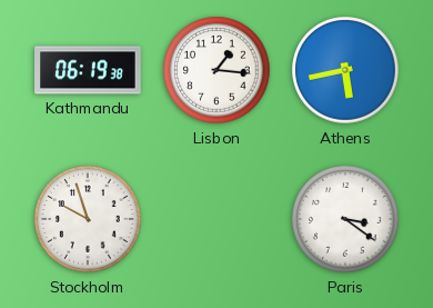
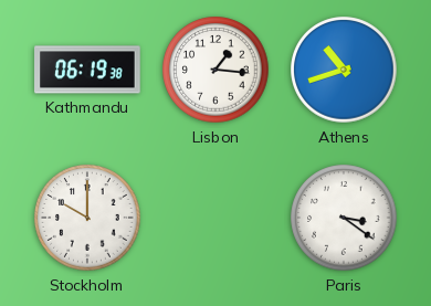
Athens: 5:43 -> 10:42
Stockholm: 9:57 -> 10:00
